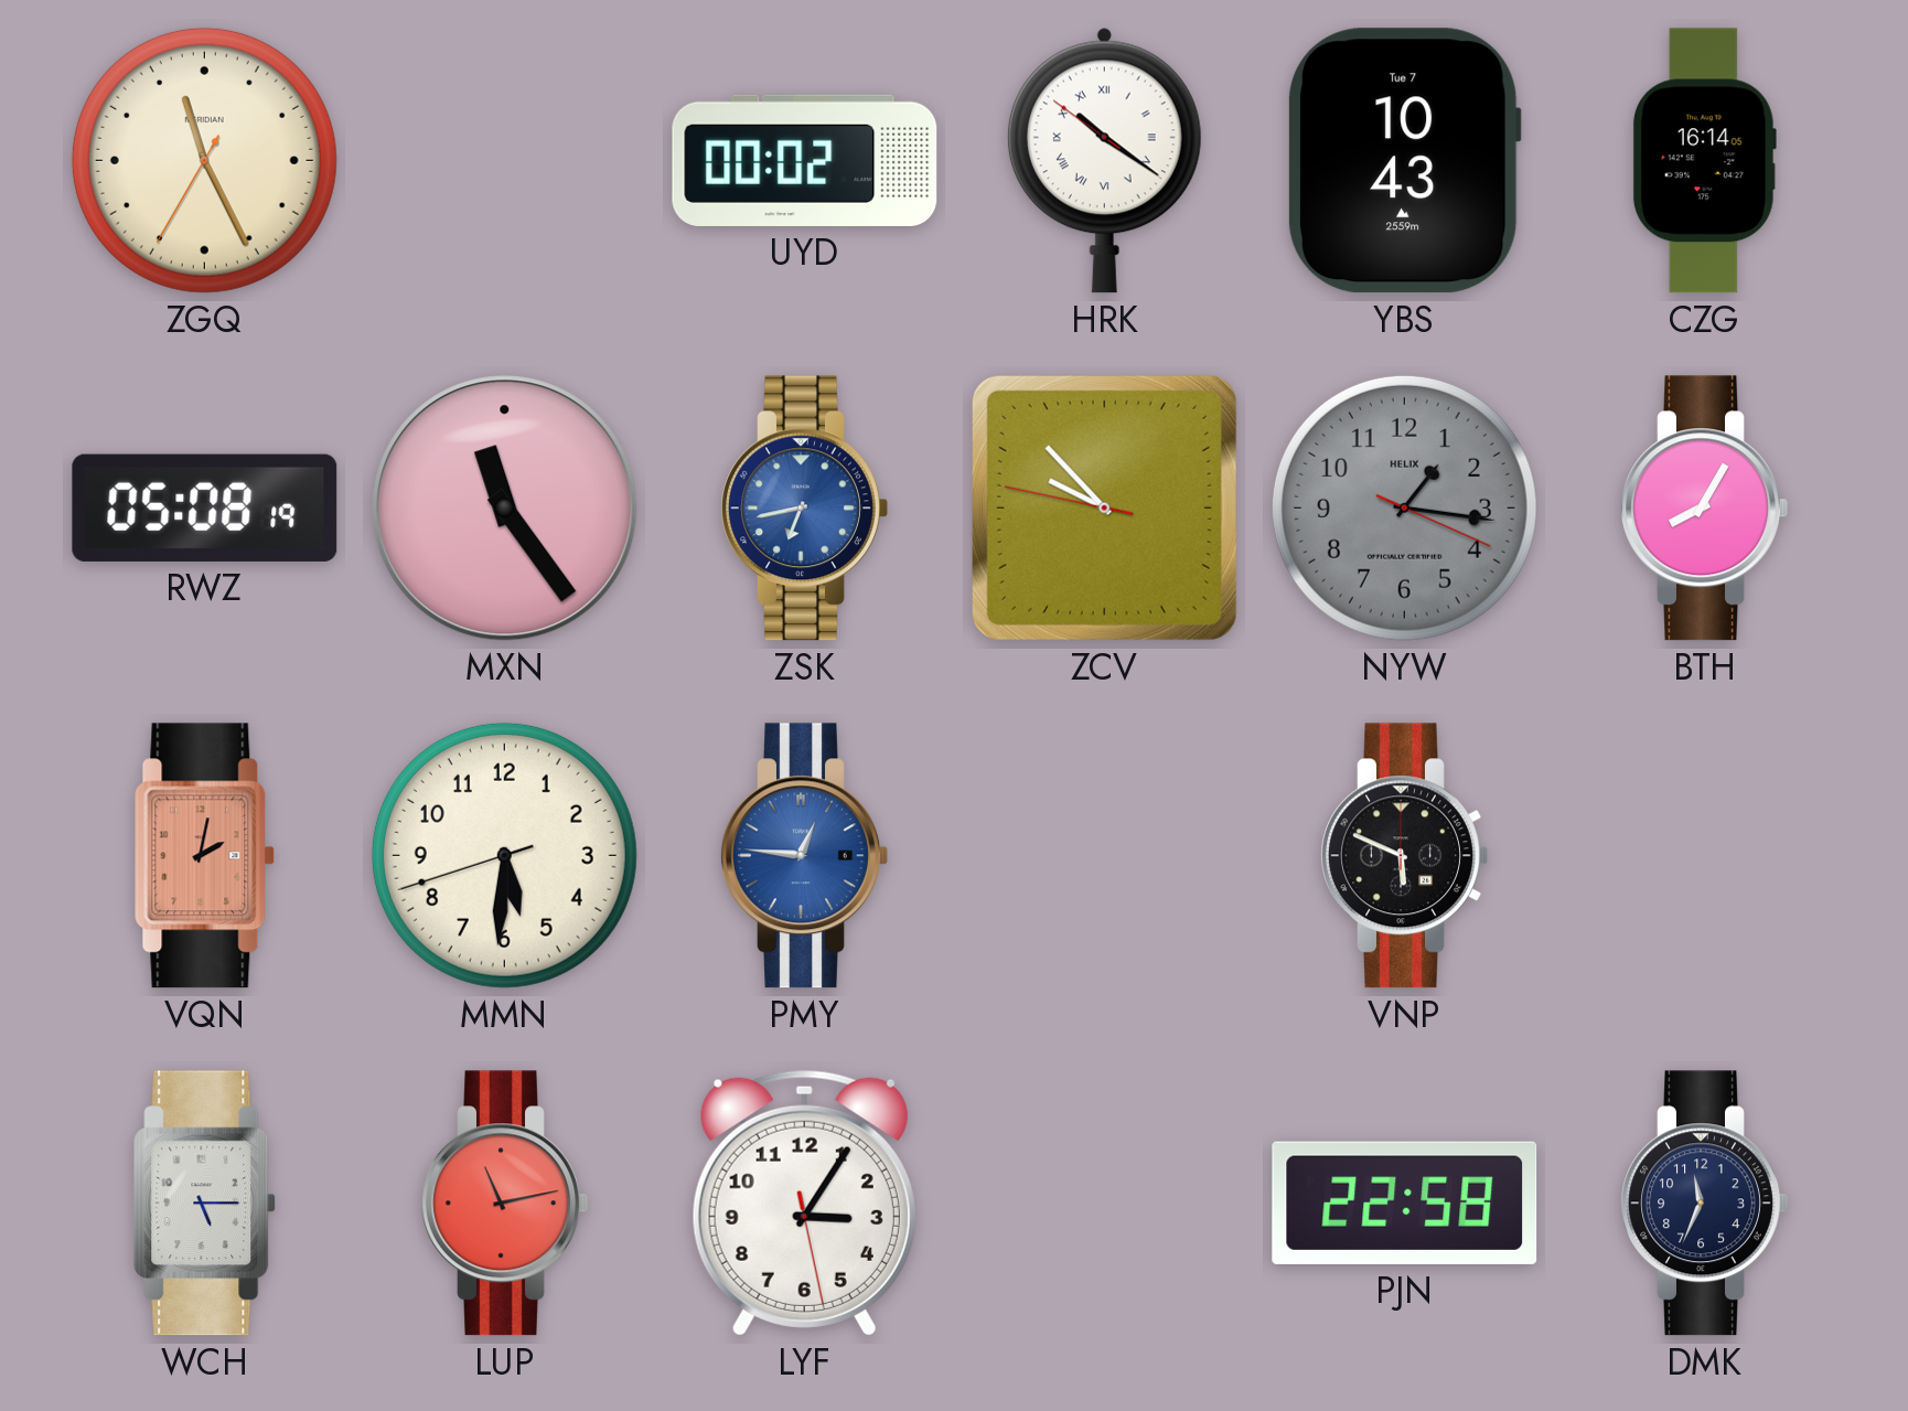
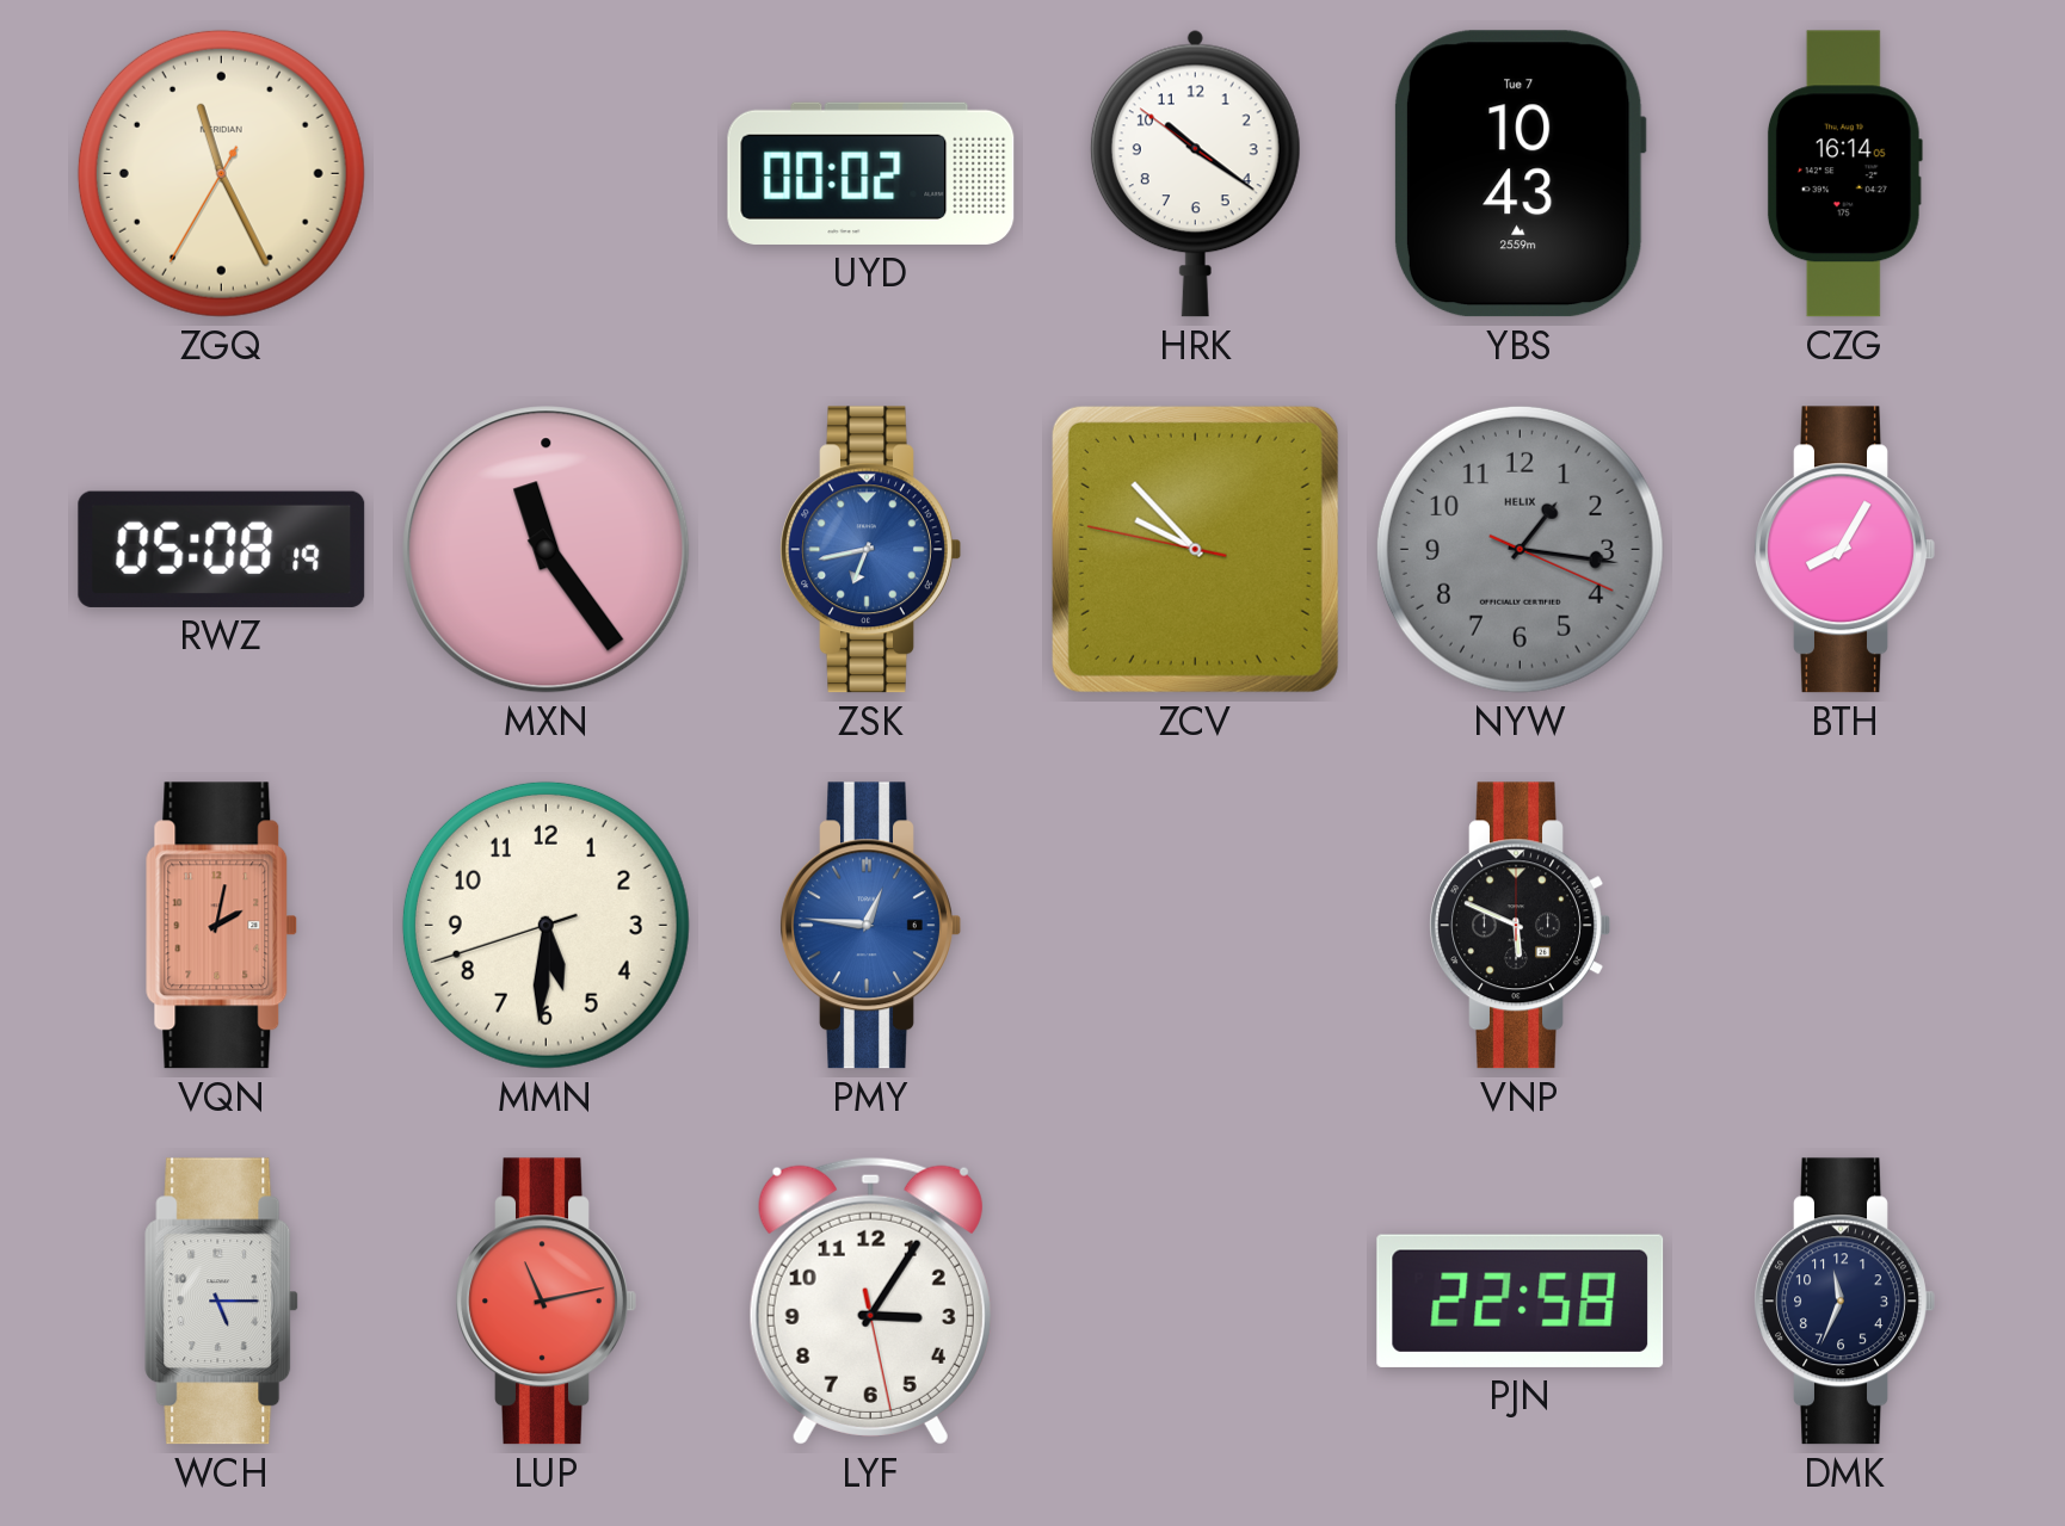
HRK numerals: Roman -> Arabic
